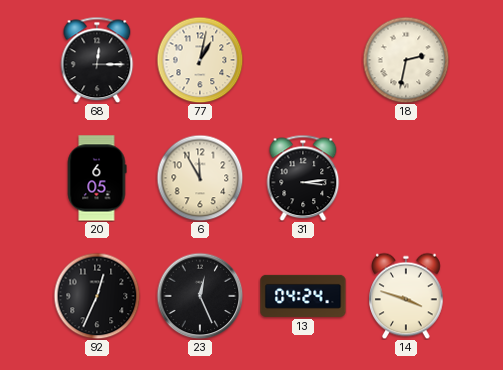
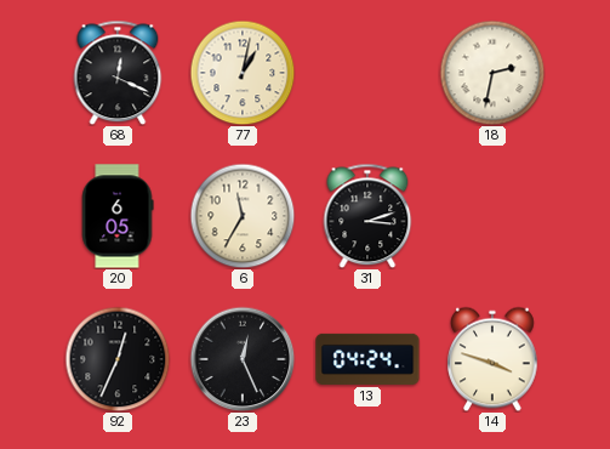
68: 12:15 -> 12:19
6: 11:55 -> 11:35
31: 3:14 -> 3:12
